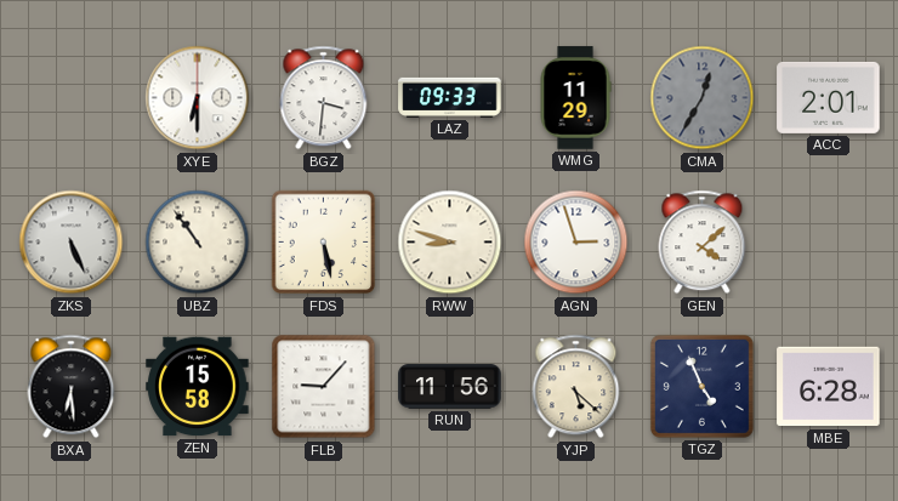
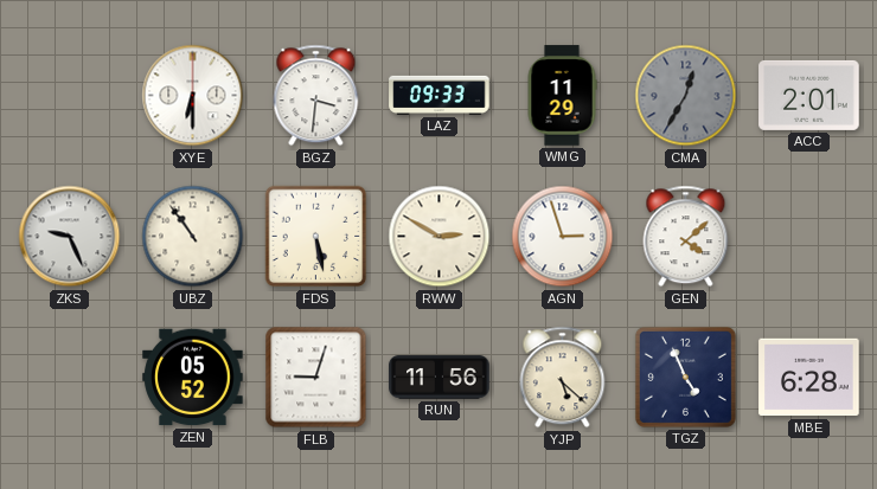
ZKS: 5:26 -> 9:26
RWW: 8:48 -> 2:50
BXA: 6:29 -> none
ZEN: 15:58 -> 05:52
FLB: 9:07 -> 9:03
